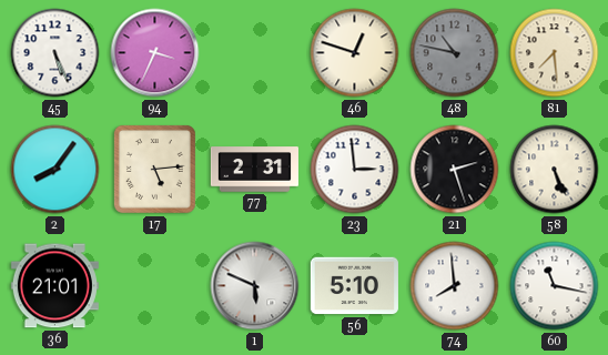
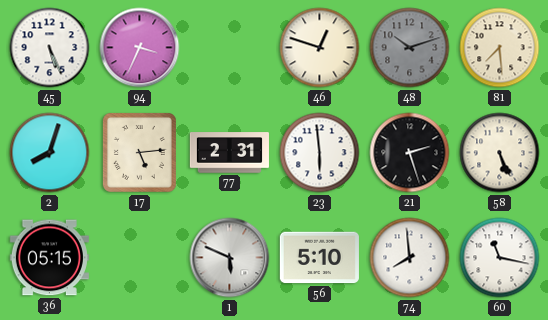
48: 10:47 -> 10:12
2: 8:06 -> 8:03
23: 2:59 -> 5:59
36: 21:01 -> 05:15
